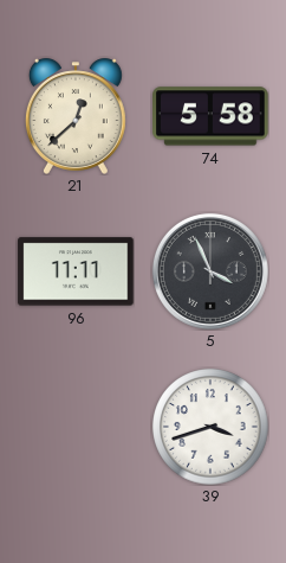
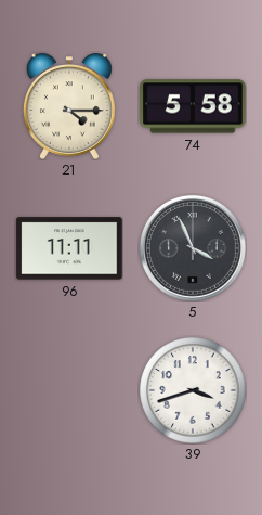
21: 12:38 -> 4:15
